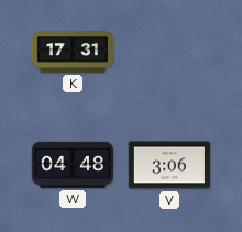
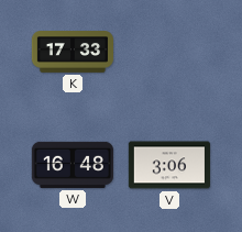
K: 17:31 -> 17:33
W: 04:48 -> 16:48
